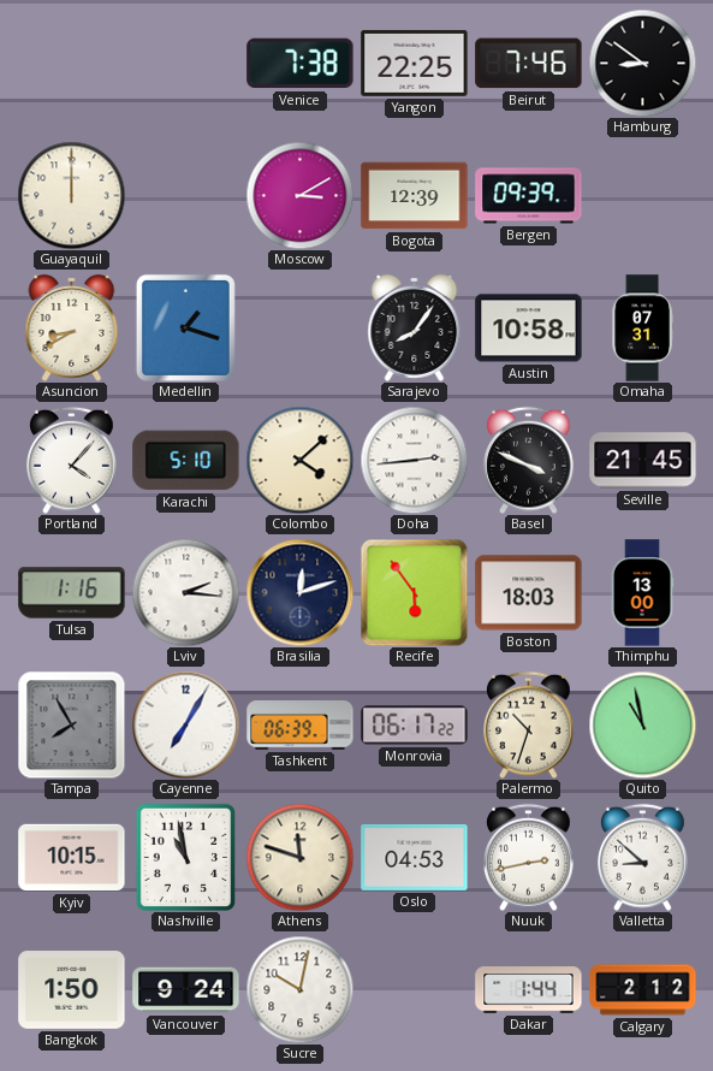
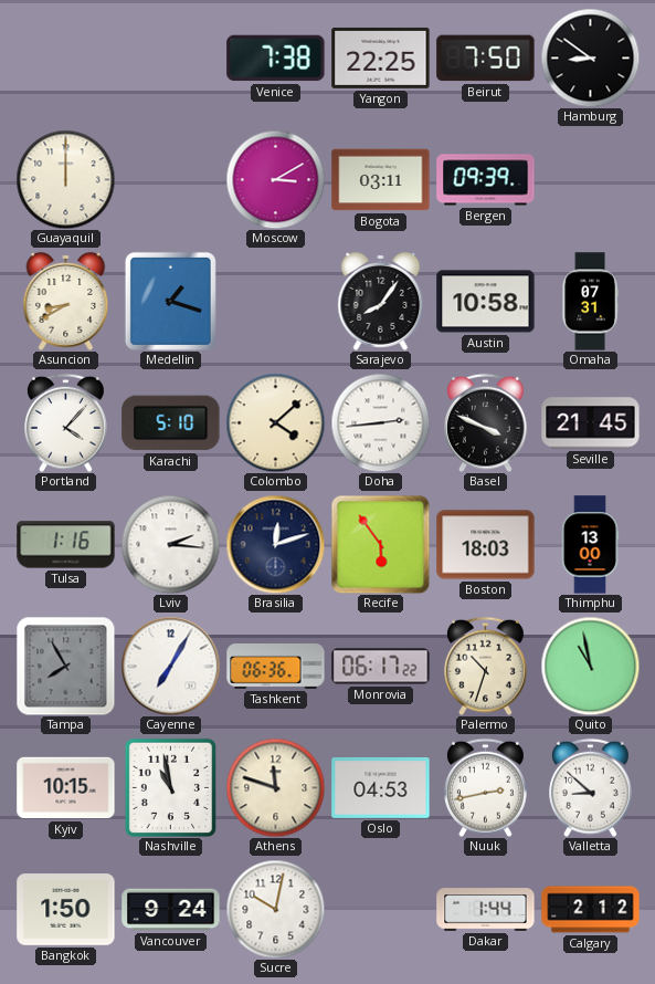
Beirut: 7:46 -> 7:50
Bogota: 12:39 -> 03:11
Tashkent: 06:39 -> 06:36
